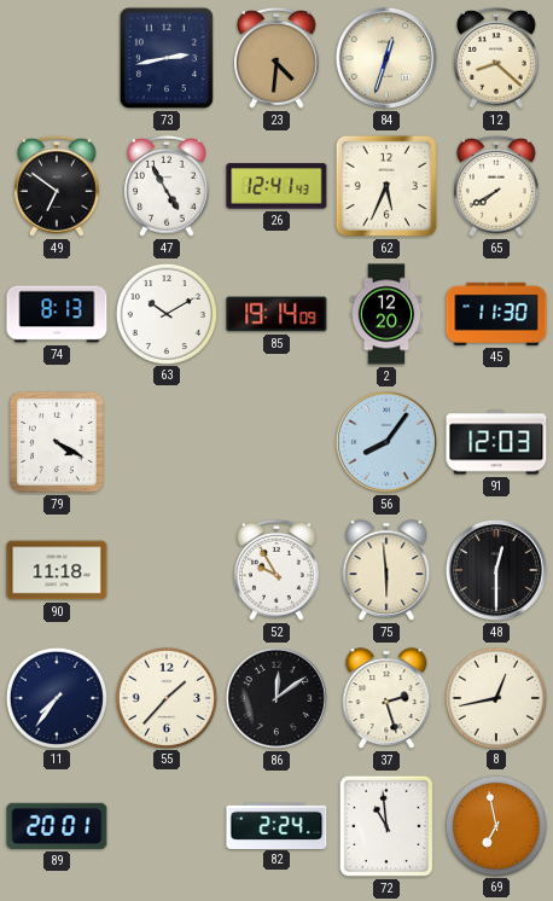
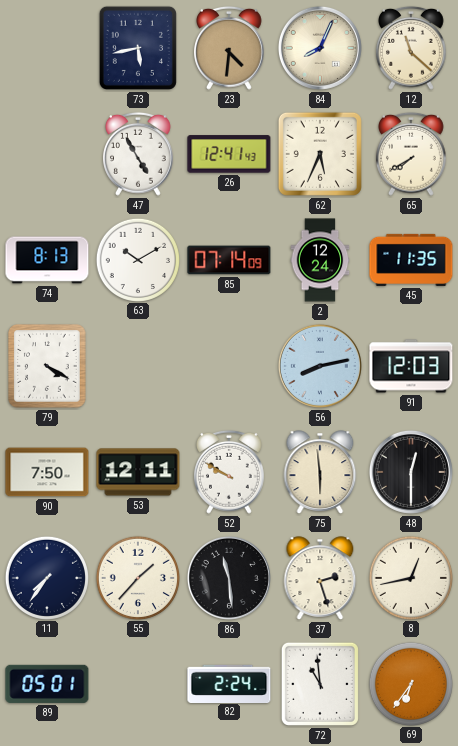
73: 2:43 -> 5:43
84: 12:33 -> 8:04
12: 8:22 -> 11:22
49: 6:51 -> none
85: 19:14 -> 07:14
2: 12:20 -> 12:24
45: 11:30 -> 11:35
56: 8:06 -> 8:13
90: 11:18 -> 7:50
53: none -> 12:11
52: 9:55 -> 9:50
86: 12:09 -> 11:29
89: 20:01 -> 05:01
69: 6:58 -> 6:36
